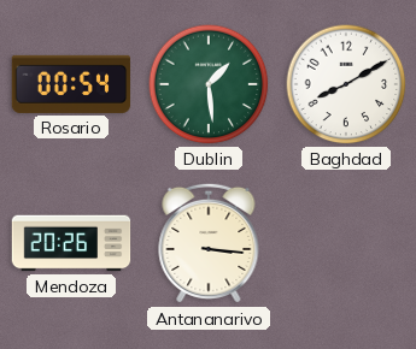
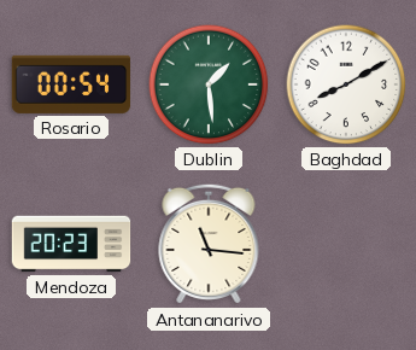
Mendoza: 20:26 -> 20:23
Antananarivo: 3:16 -> 11:16
